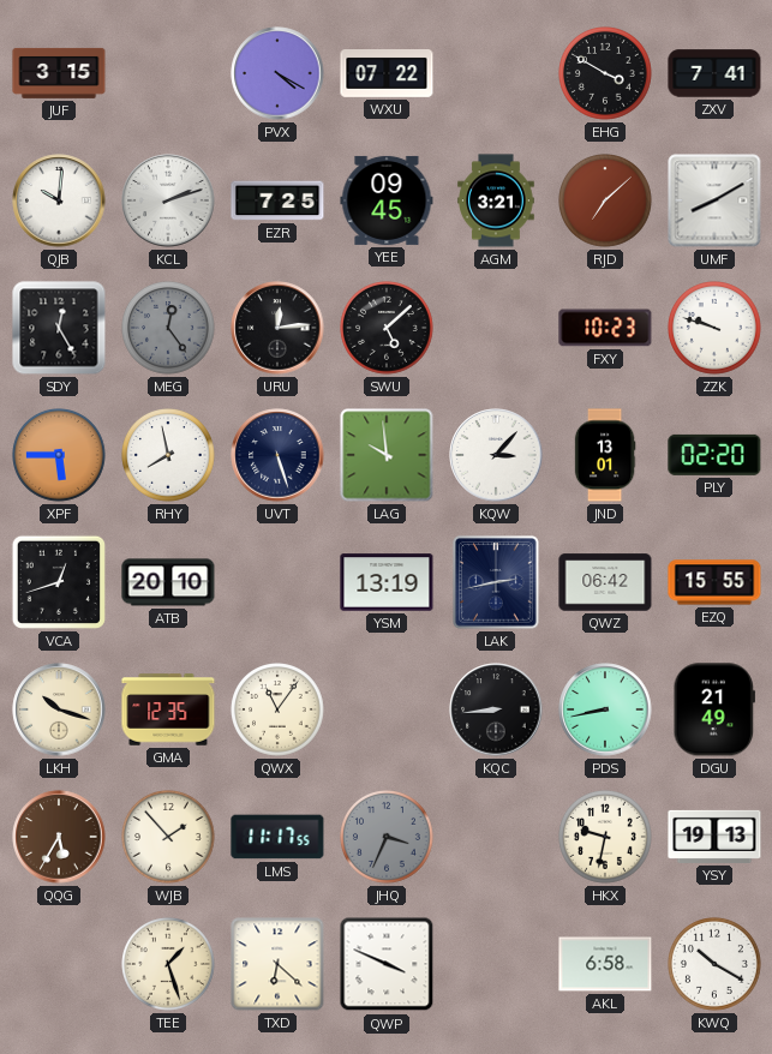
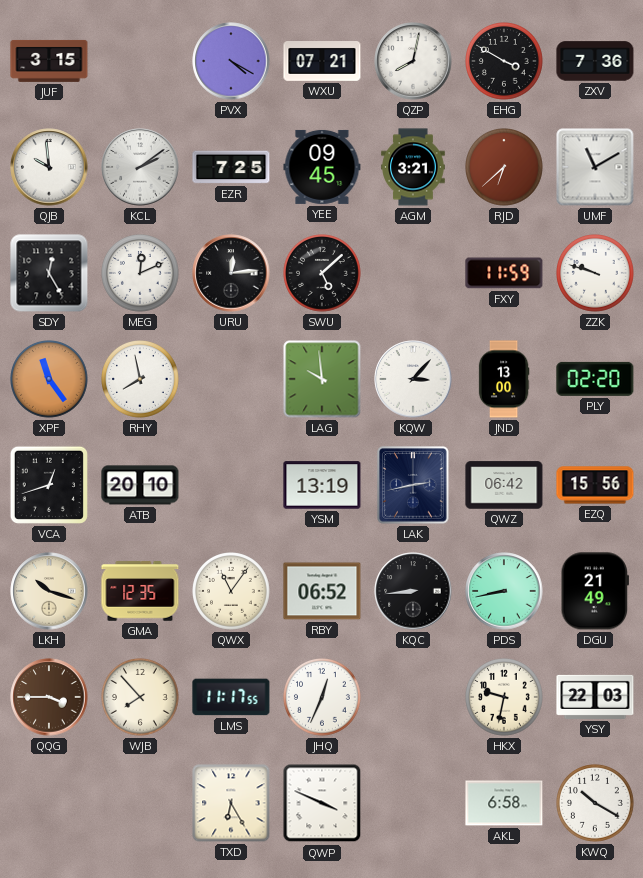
WXU: 07:22 -> 07:21
QZP: none -> 8:02
ZXV: 7:41 -> 7:36
QJB: 10:01 -> 9:59
KCL: 2:12 -> 2:09
RJD: 7:08 -> 6:38
UMF: 8:10 -> 11:10
MEG: 12:24 -> 12:11
MEG dial: grey -> white
FXY: 10:23 -> 11:59
XPF: 5:45 -> 11:24
UVT: 5:27 -> none
JND: 13:01 -> 13:00
EZQ: 15:55 -> 15:56
RBY: none -> 06:52
QQG: 5:35 -> 3:45
WJB: 1:53 -> 7:53
JHQ: 3:34 -> 12:34
JHQ dial: grey -> white
YSY: 19:13 -> 22:03
TEE: 1:27 -> none
TXD: 6:22 -> 6:25
